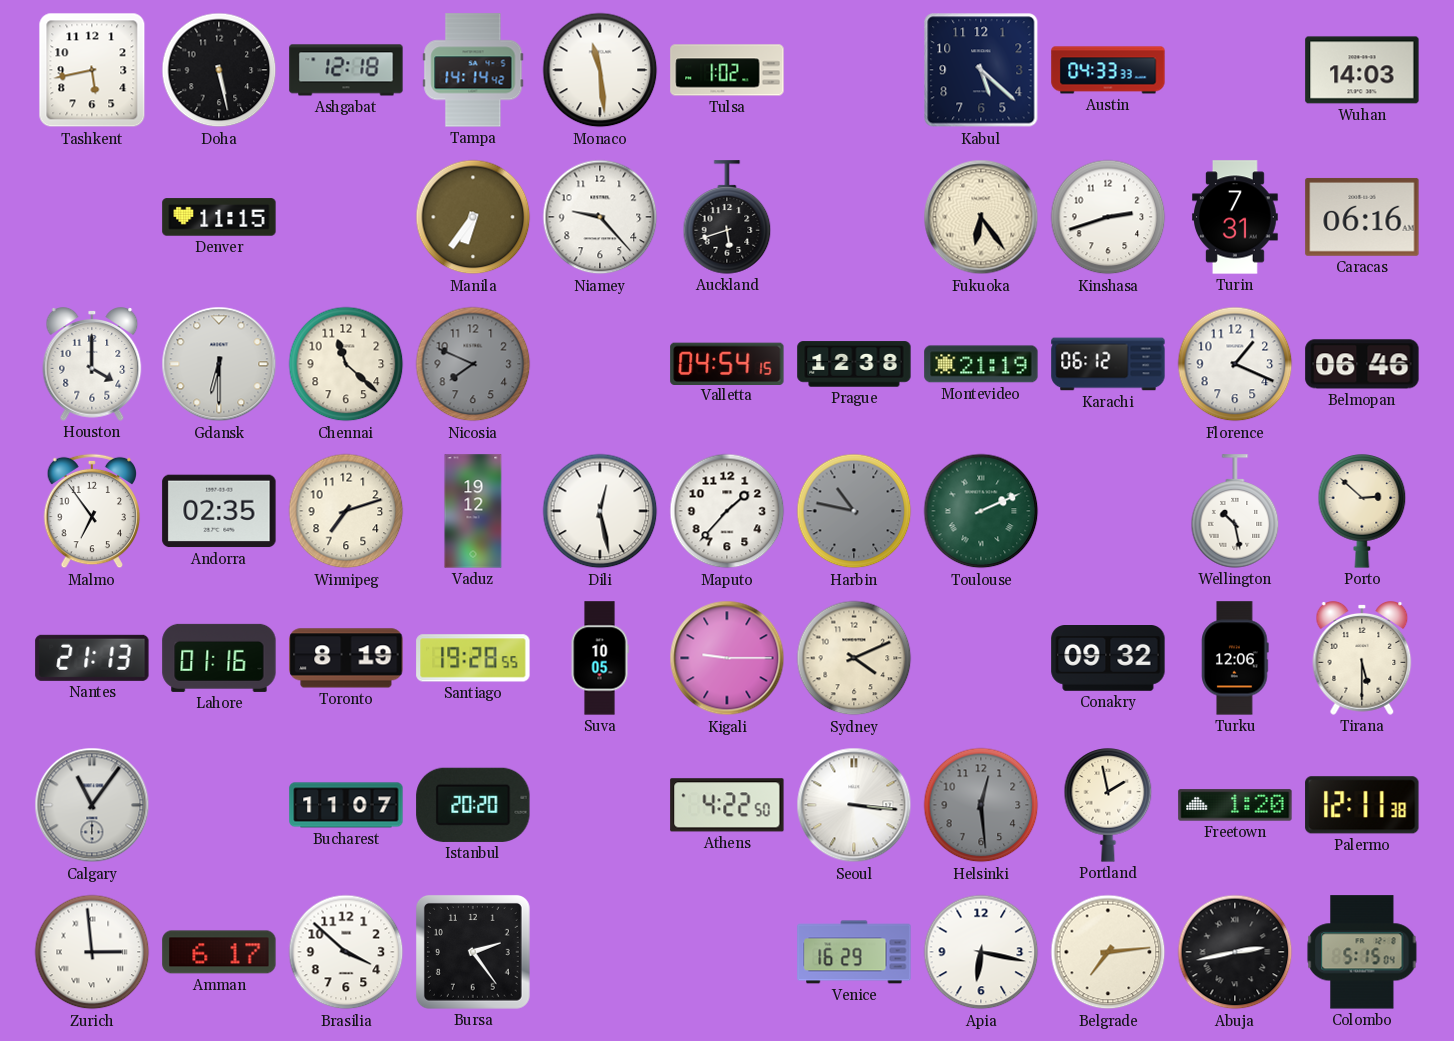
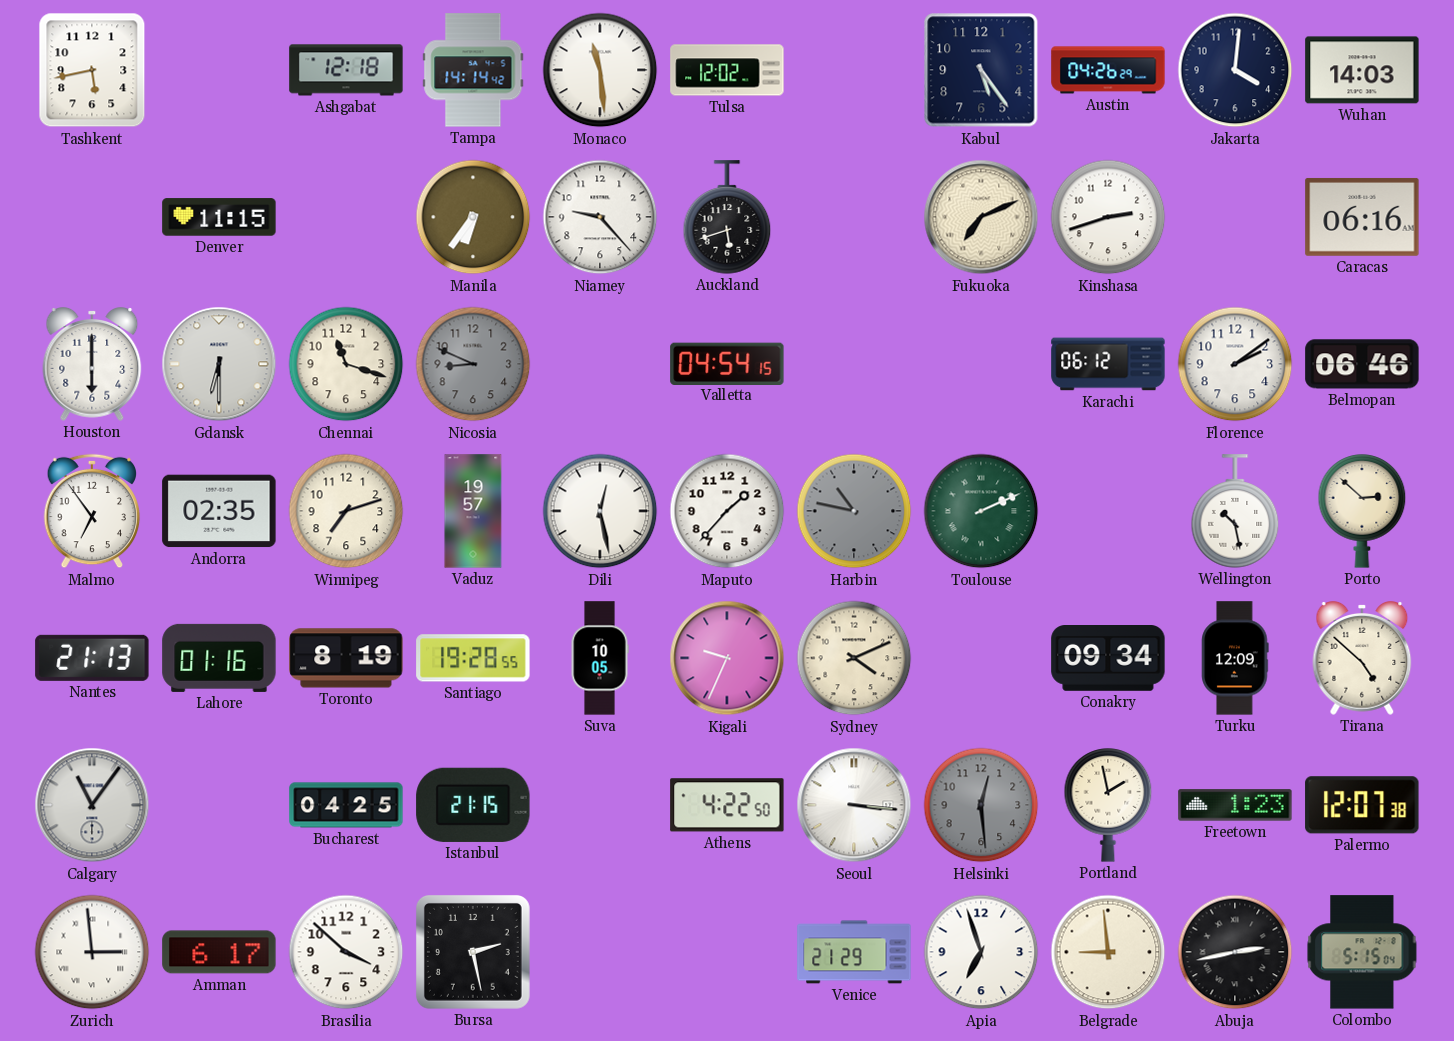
Doha: 5:28 -> none
Tulsa: 1:02 -> 12:02
Kabul: 5:22 -> 5:24
Austin: 04:33 -> 04:26
Jakarta: none -> 4:01
Fukuoka: 6:24 -> 7:11
Turin: 7:31 -> none
Houston: 4:00 -> 6:00
Chennai: 11:22 -> 11:18
Nicosia: 7:49 -> 8:49
Prague: 12:38 -> none
Montevideo: 21:19 -> none
Florence: 1:19 -> 2:09
Vaduz: 19:12 -> 19:57
Kigali: 9:15 -> 9:34
Conakry: 09:32 -> 09:34
Turku: 12:06 -> 12:09
Tirana: 5:30 -> 4:52
Bucharest: 11:07 -> 04:25
Istanbul: 20:20 -> 21:15
Freetown: 1:20 -> 1:23
Palermo: 12:11 -> 12:07
Bursa: 2:24 -> 2:28
Venice: 16:29 -> 21:29
Apia: 6:17 -> 6:57
Belgrade: 7:14 -> 8:59
